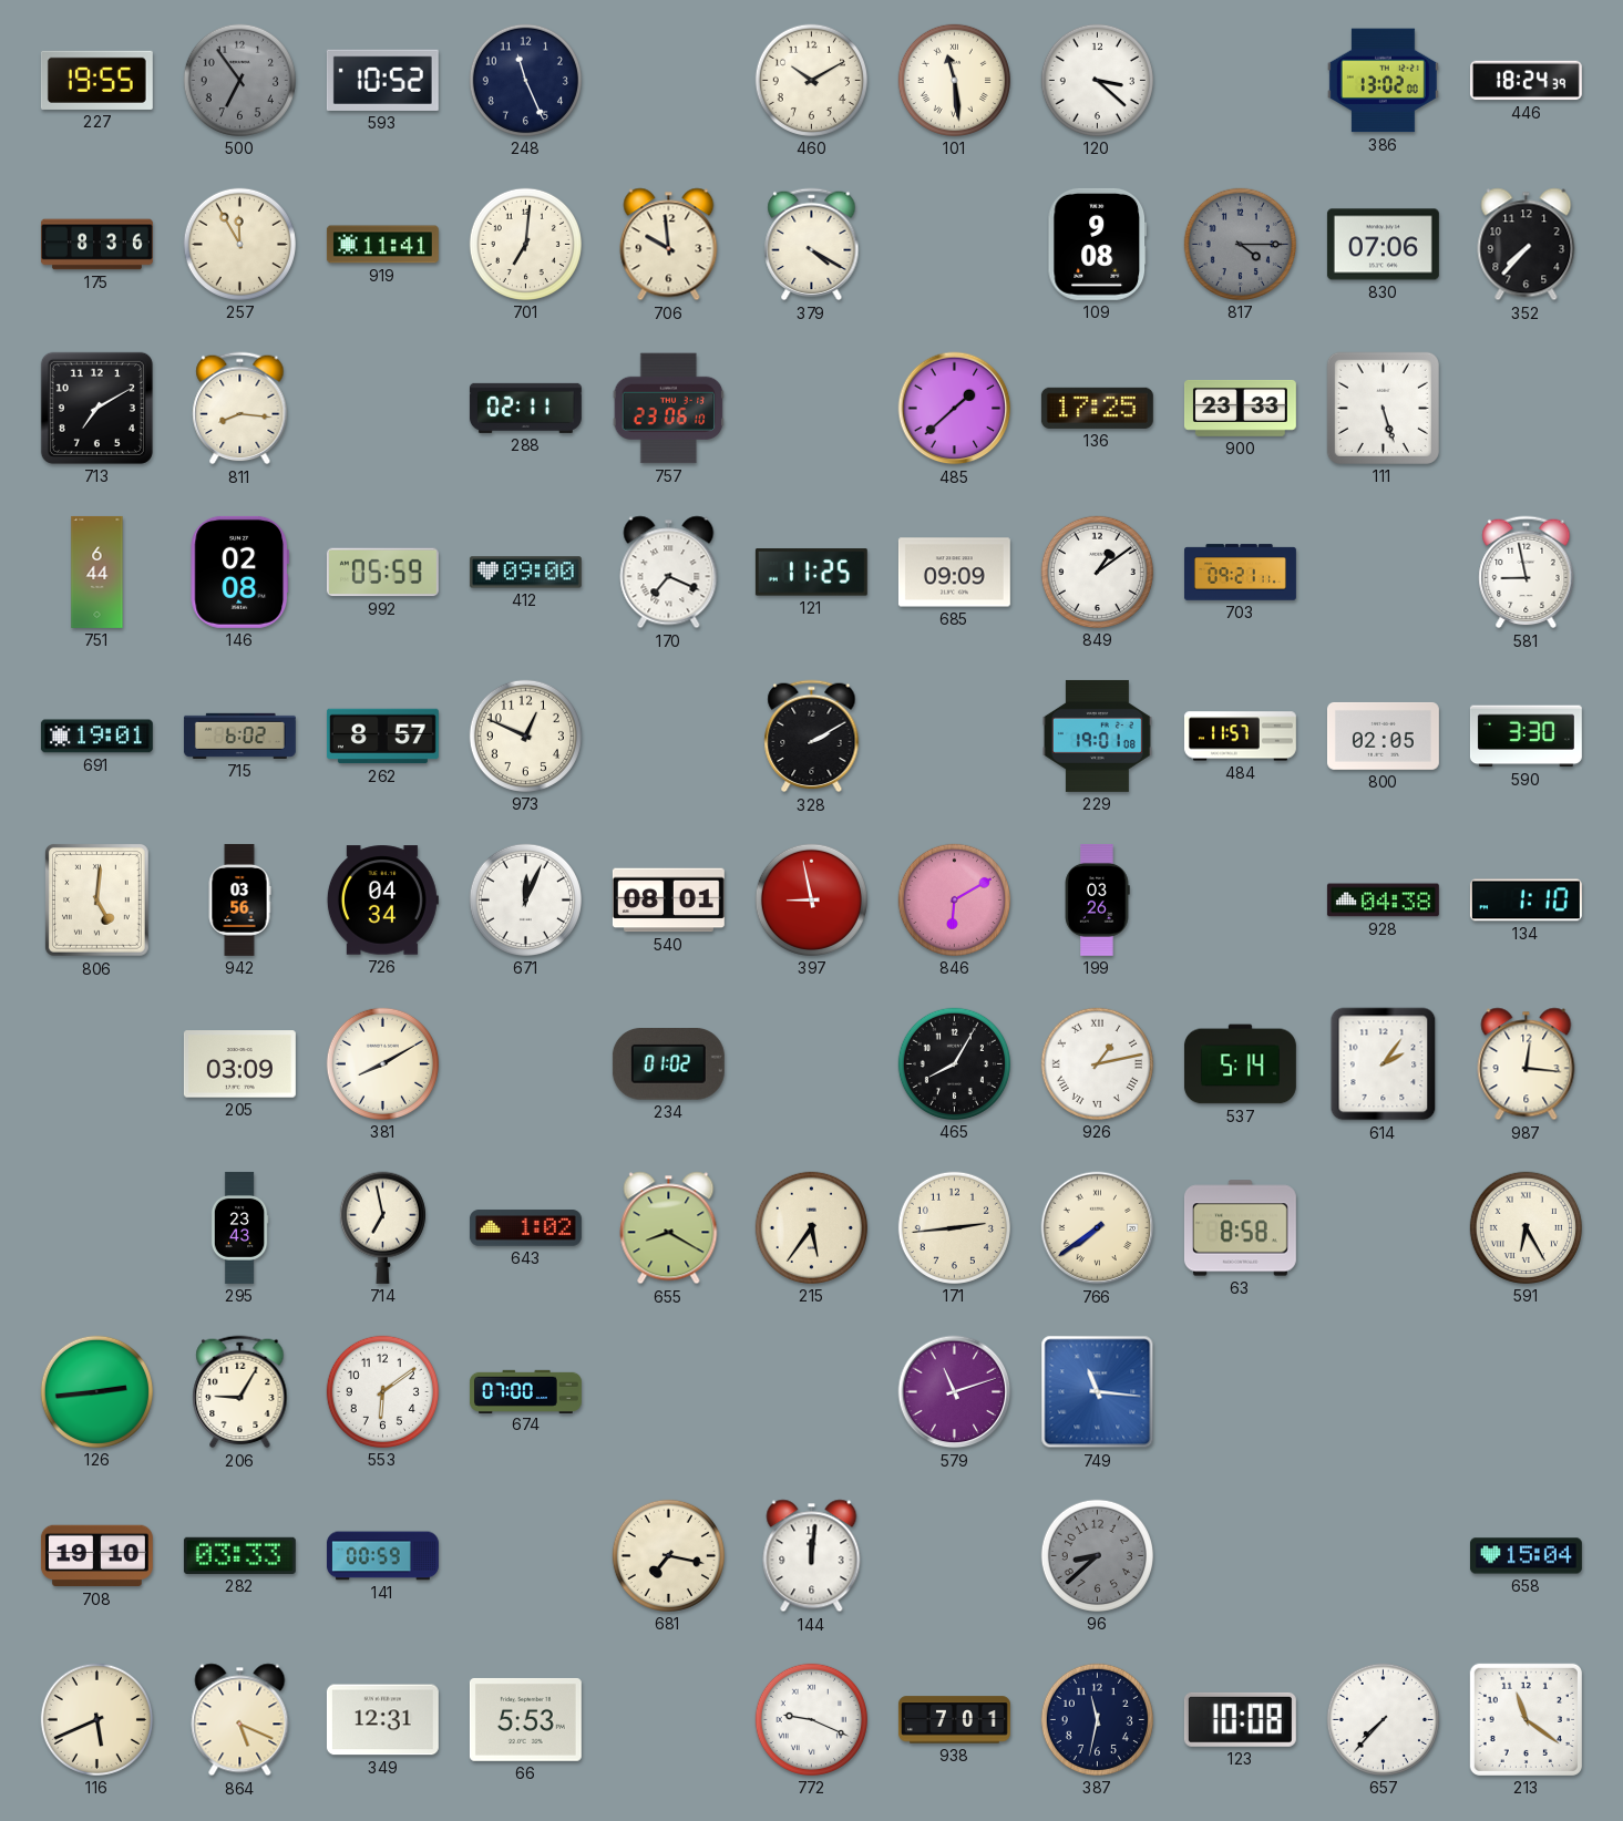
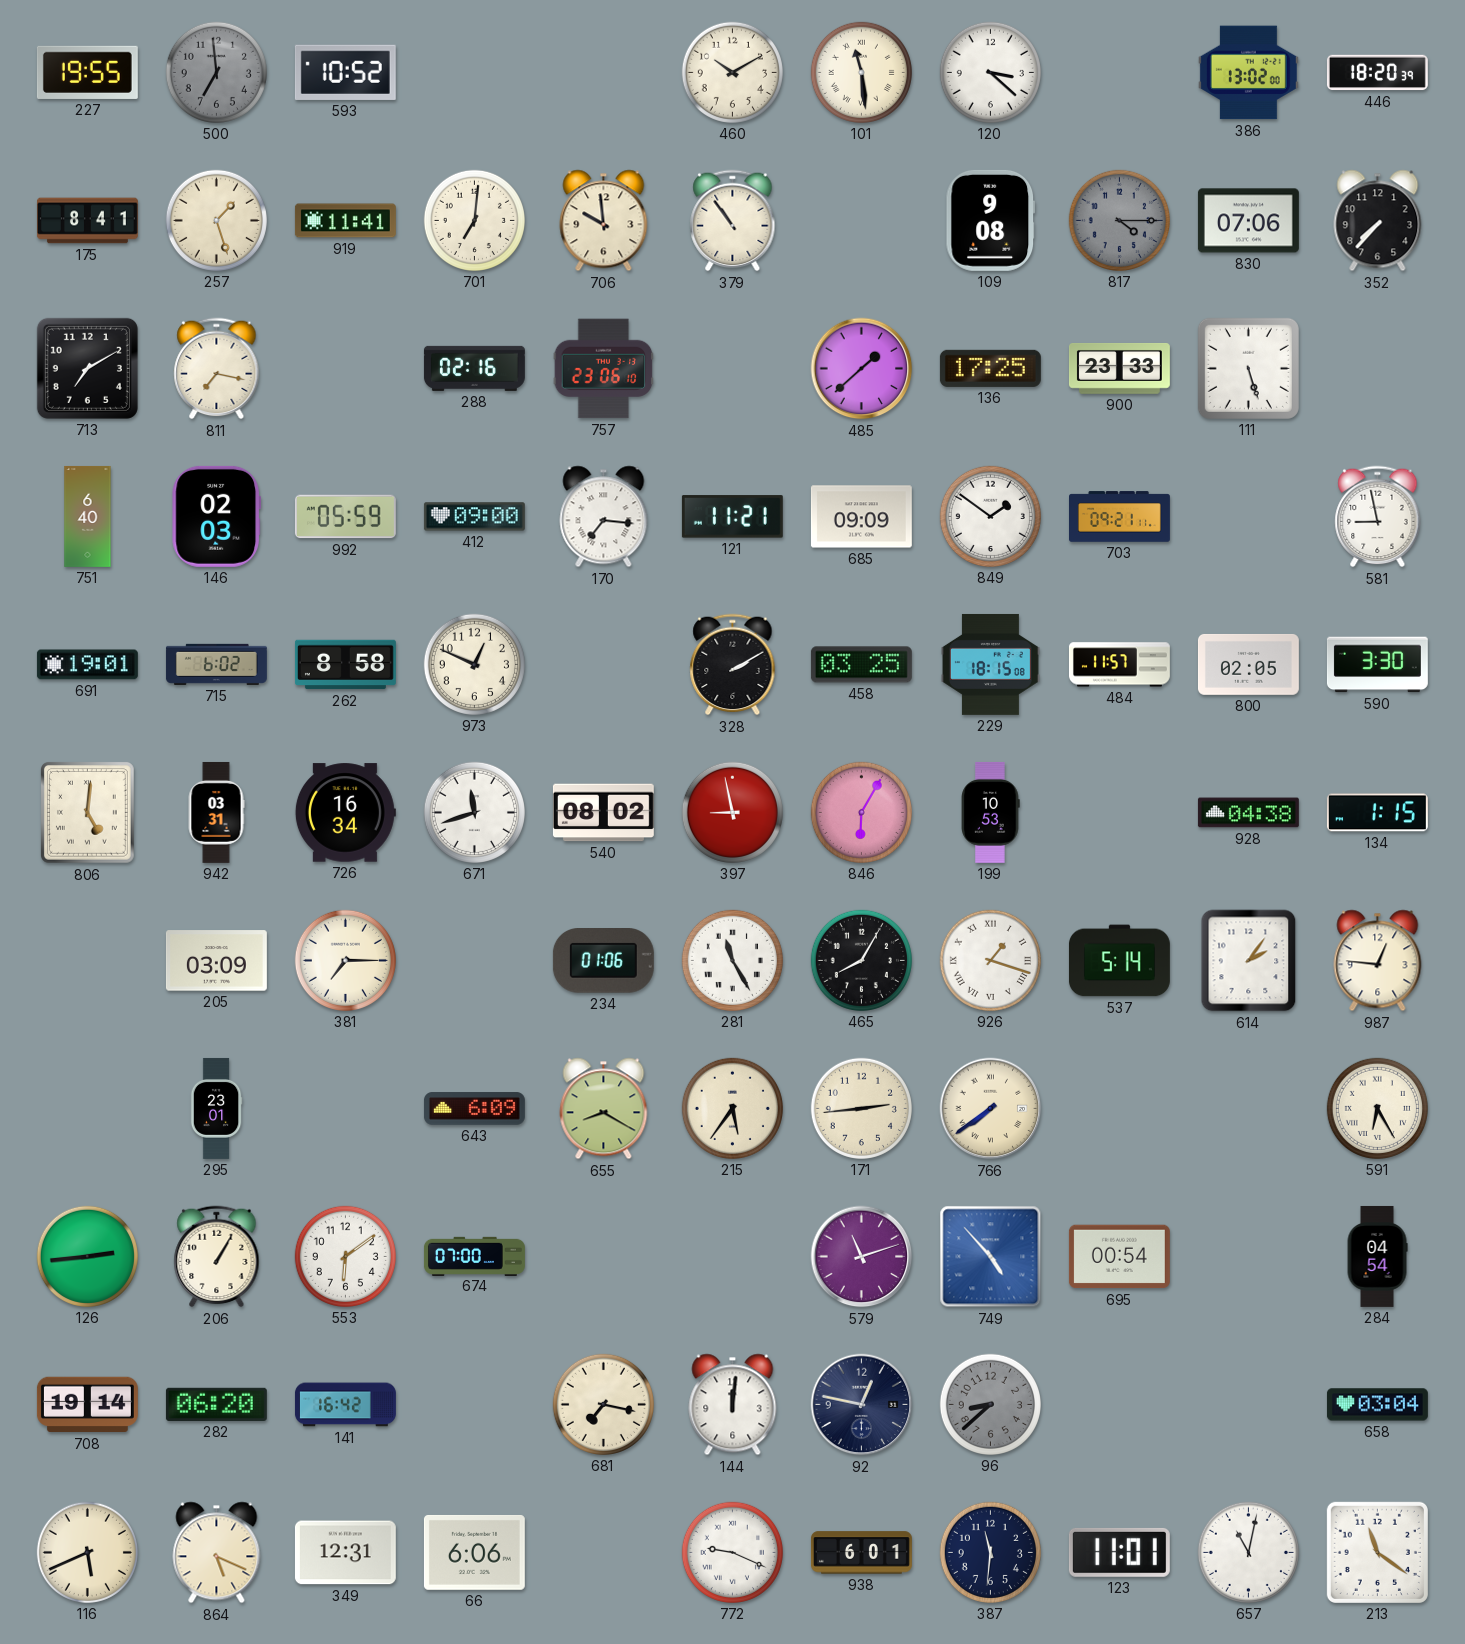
500: 6:54 -> 6:59
248: 11:26 -> none
446: 18:24 -> 18:20
175: 8:36 -> 8:41
257: 11:55 -> 1:27
379: 4:20 -> 10:54
811: 8:16 -> 7:17
288: 02:11 -> 02:16
751: 6:44 -> 6:40
146: 02:08 -> 02:03
170: 7:19 -> 7:16
121: 11:25 -> 11:21
849: 1:09 -> 1:51
262: 8:57 -> 8:58
458: none -> 03:25
229: 19:01 -> 18:15
942: 03:56 -> 03:31
726: 04:34 -> 16:34
671: 12:04 -> 11:42
540: 08:01 -> 08:02
846: 6:10 -> 6:05
199: 03:26 -> 10:53
134: 1:10 -> 1:15
381: 8:10 -> 7:15
234: 01:02 -> 01:06
281: none -> 11:25
926: 1:13 -> 1:18
987: 12:16 -> 12:46
295: 23:43 -> 23:01
714: 6:58 -> none
643: 1:02 -> 6:09
63: 8:58 -> none
206: 9:05 -> 1:05
749: 11:16 -> 4:53
695: none -> 00:54
284: none -> 04:54
708: 19:10 -> 19:14
282: 03:33 -> 06:20
141: 00:59 -> 16:42
92: none -> 12:47
658: 15:04 -> 03:04
66: 5:53 -> 6:06
938: 7:01 -> 6:01
387: 11:32 -> 11:31
123: 10:08 -> 11:01
657: 7:37 -> 11:02
